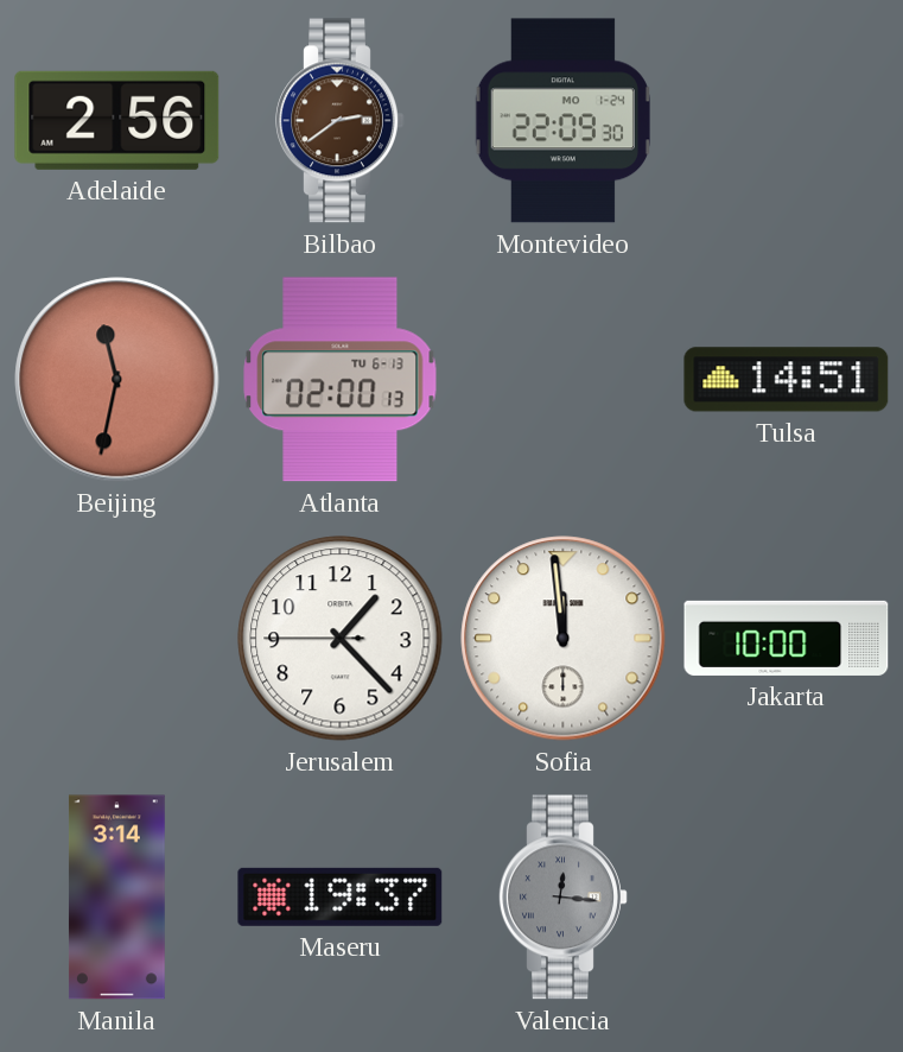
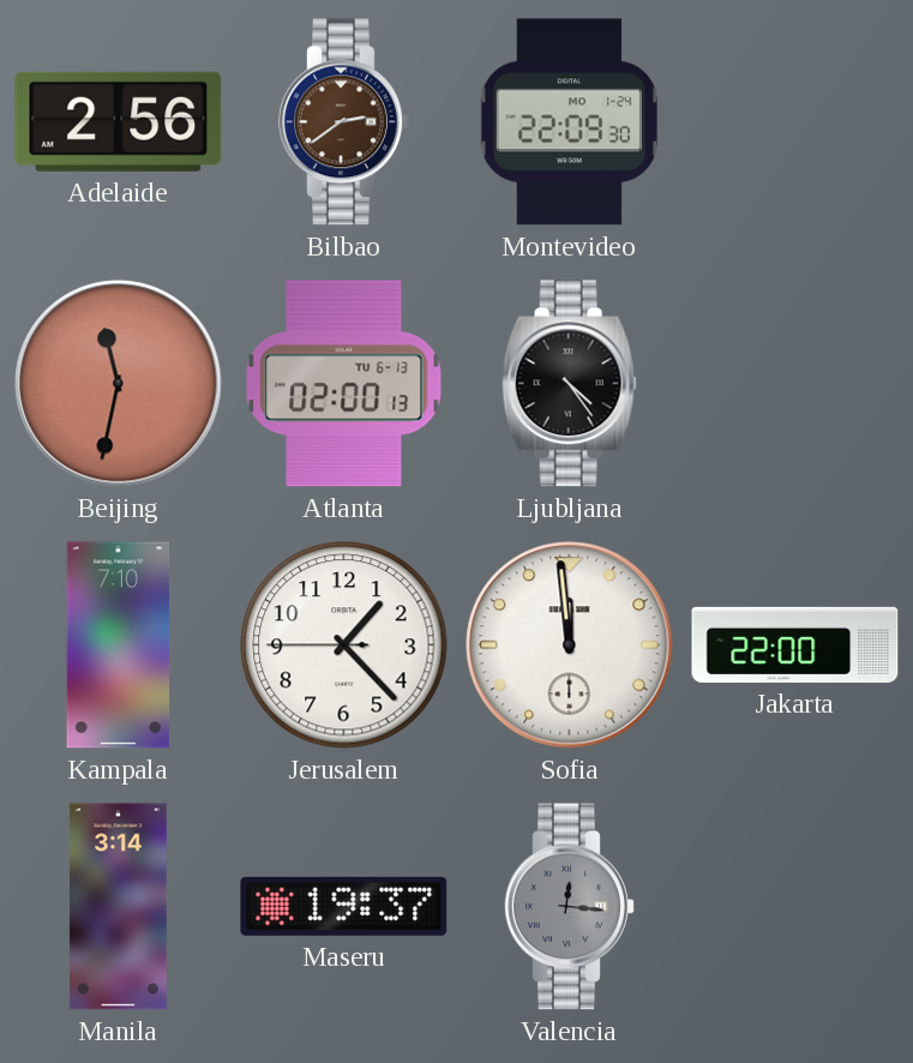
Ljubljana: none -> 4:24
Tulsa: 14:51 -> none
Kampala: none -> 7:10
Jakarta: 10:00 -> 22:00
